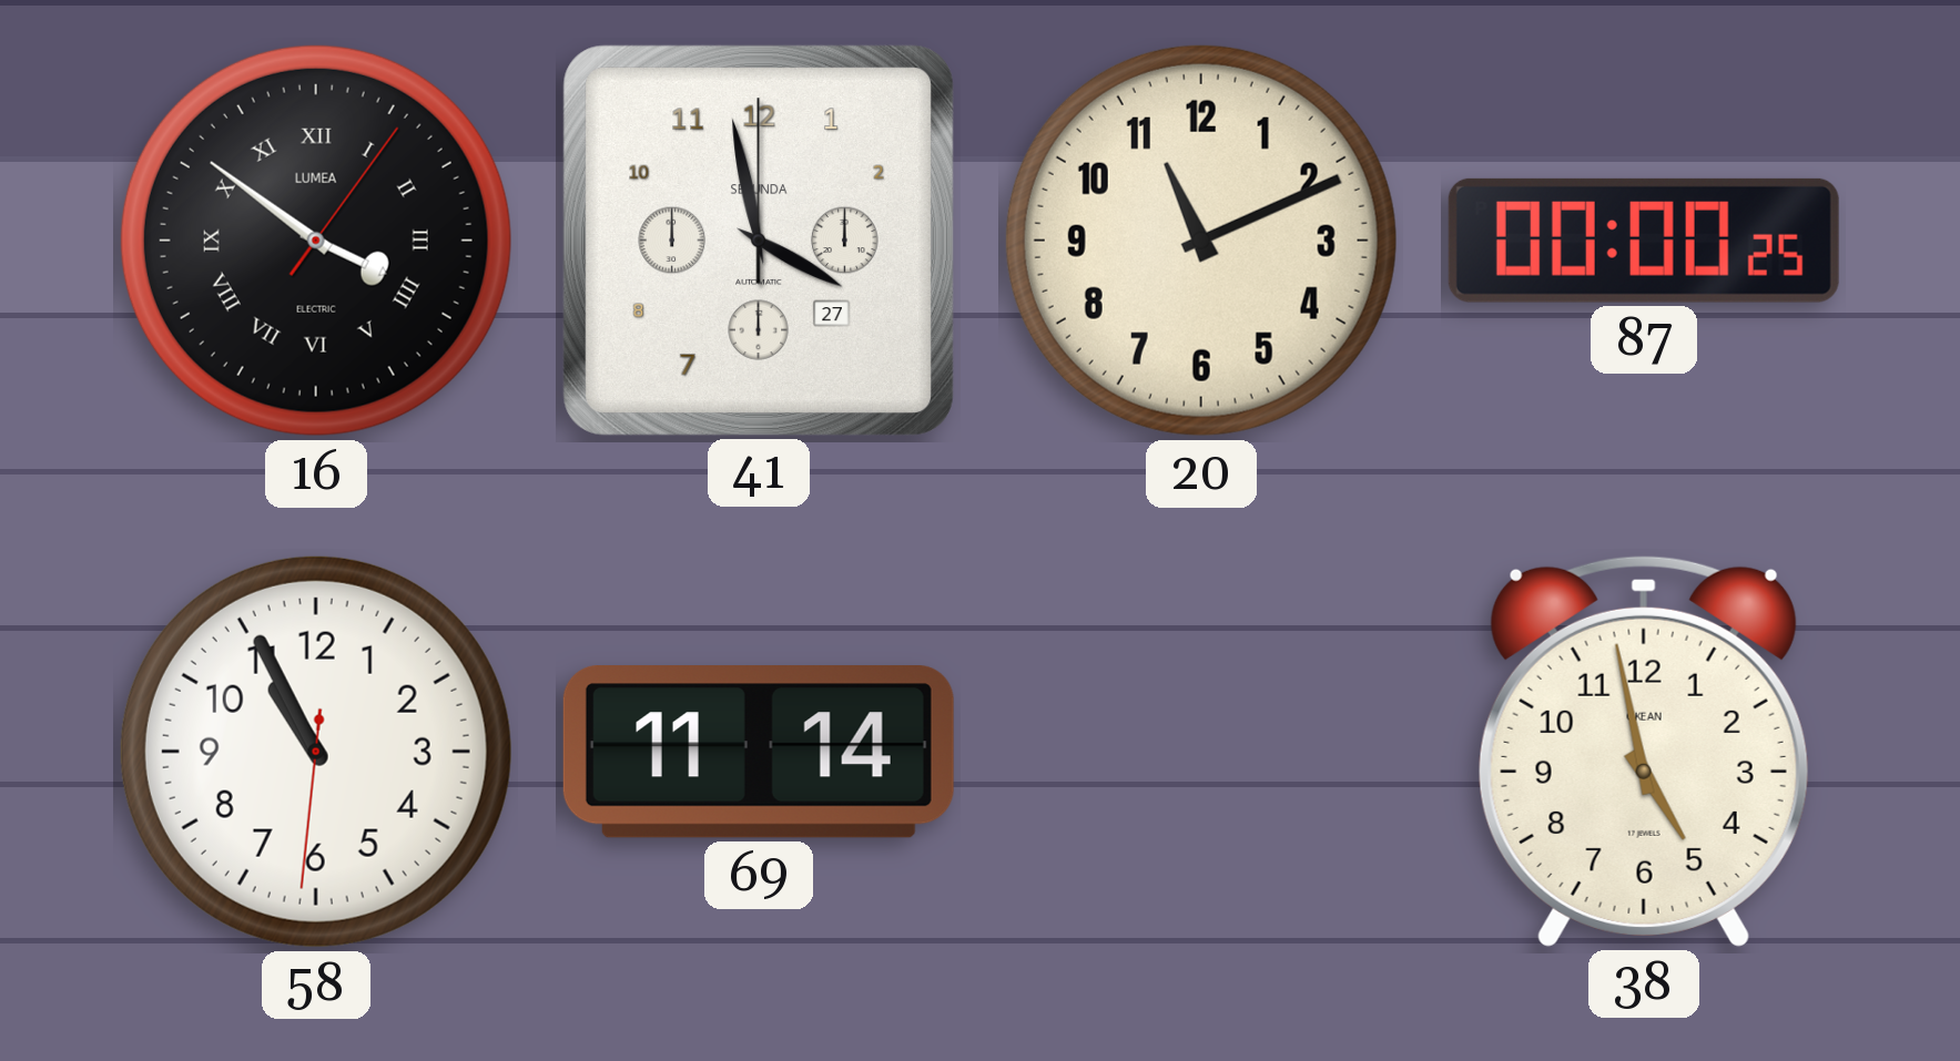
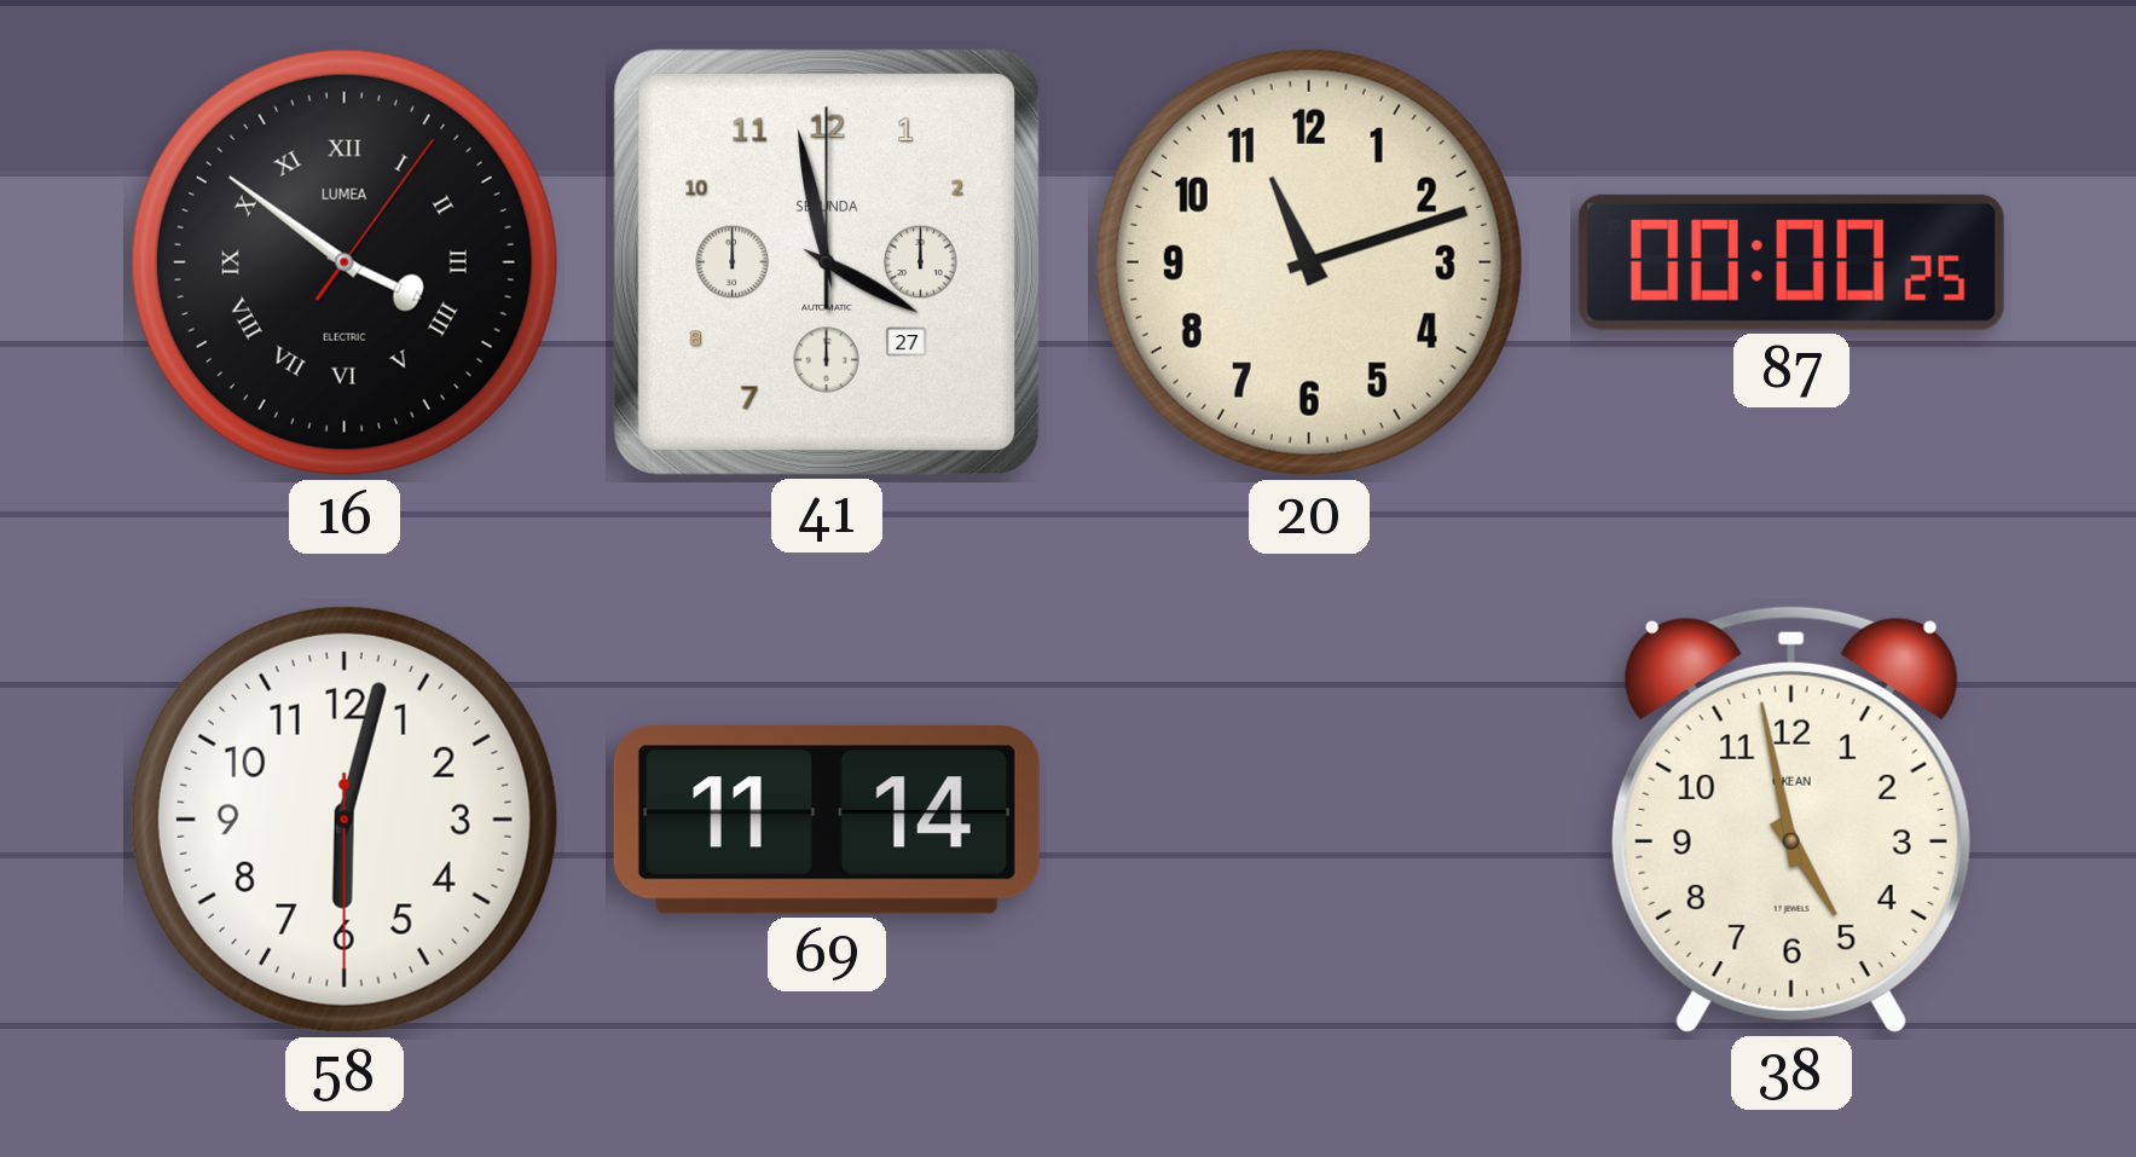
20: 11:11 -> 11:12
58: 10:55 -> 6:02
